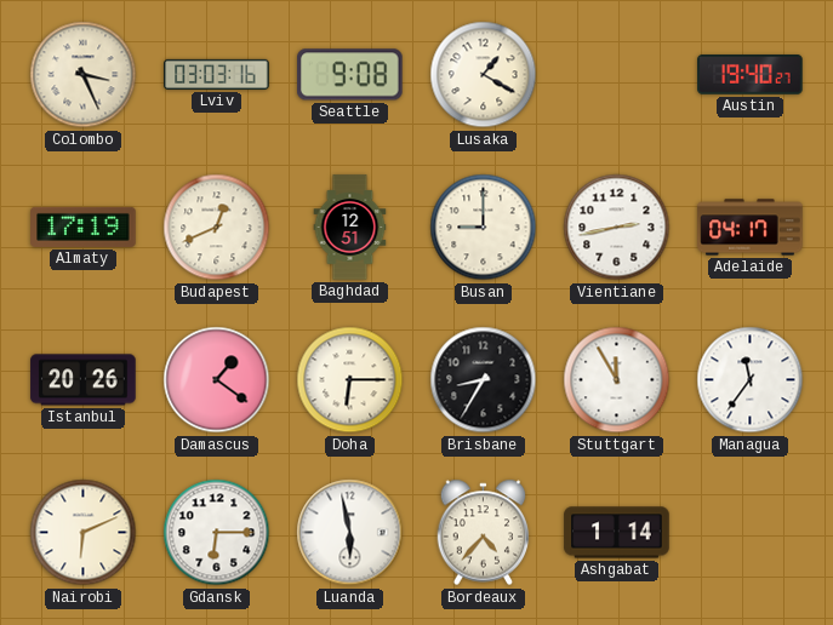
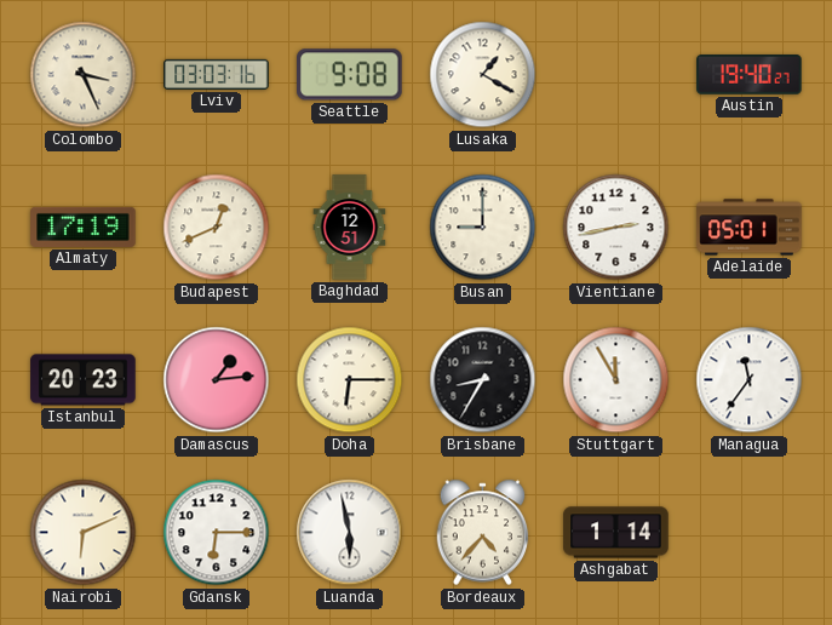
Adelaide: 04:17 -> 05:01
Istanbul: 20:26 -> 20:23
Damascus: 1:21 -> 1:14
